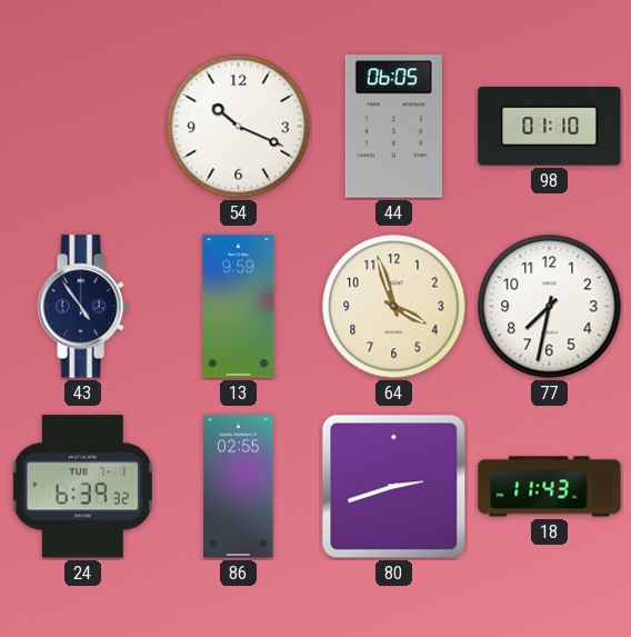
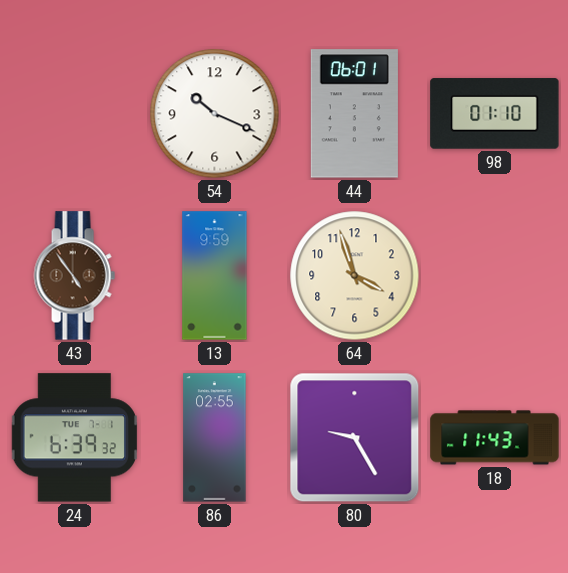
44: 06:05 -> 06:01
43 dial: navy -> brown
77: 7:32 -> none
80: 2:42 -> 9:25
